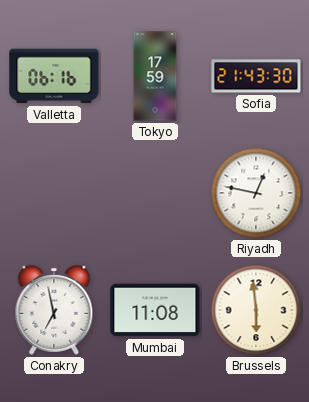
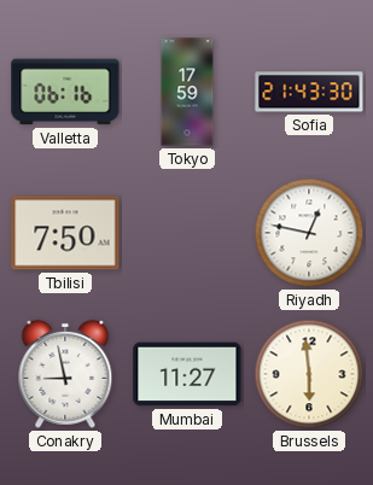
Tbilisi: none -> 7:50
Conakry: 6:58 -> 8:58
Mumbai: 11:08 -> 11:27
